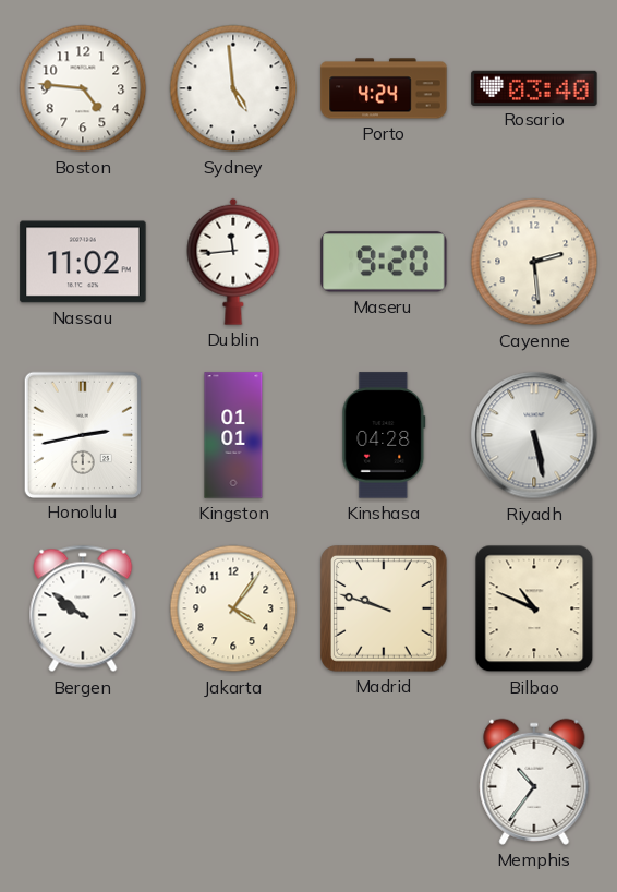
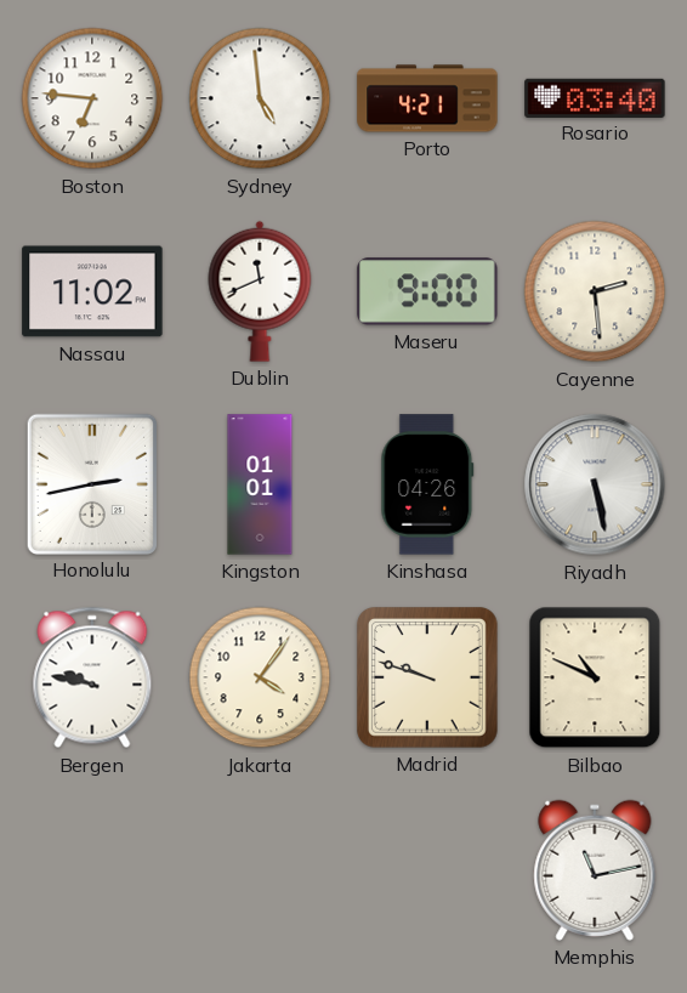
Boston: 4:46 -> 6:46
Porto: 4:24 -> 4:21
Dublin: 11:44 -> 11:41
Maseru: 9:20 -> 9:00
Kinshasa: 04:28 -> 04:26
Bergen: 9:51 -> 9:47
Memphis: 10:36 -> 11:13
